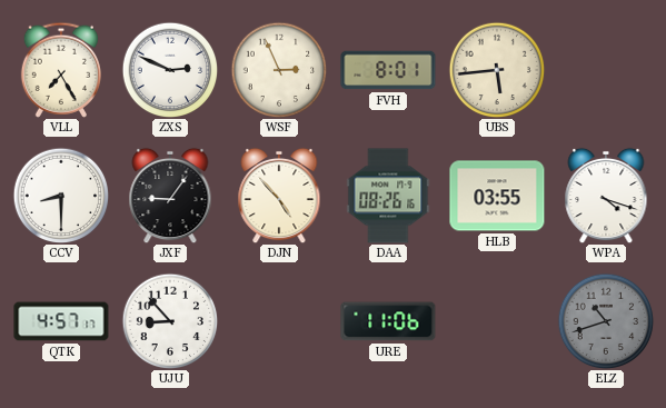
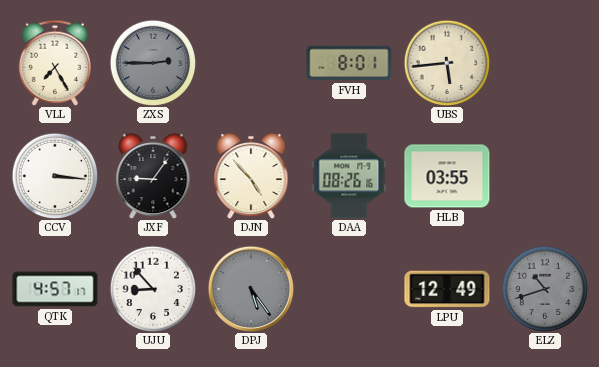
ZXS: 2:49 -> 2:45
ZXS dial: white -> grey
WSF: 2:56 -> none
CCV: 8:30 -> 3:16
WPA: 4:18 -> none
DPJ: none -> 5:24
URE: 11:06 -> none
LPU: none -> 12:49
